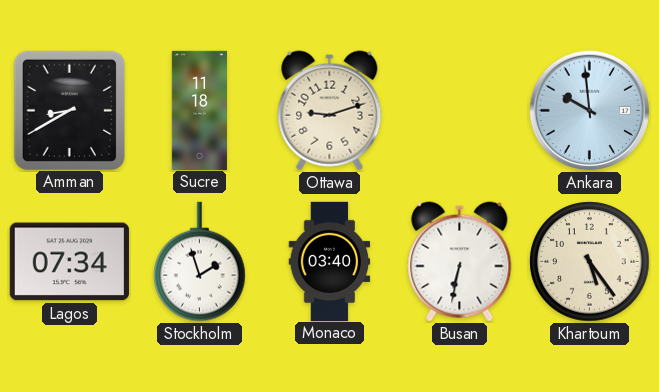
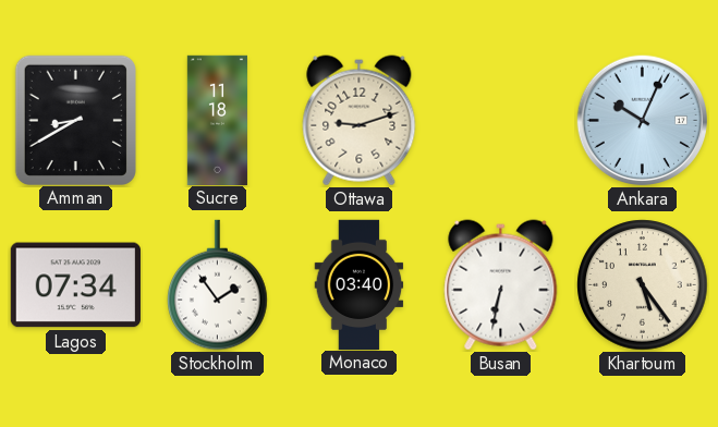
Ankara: 9:59 -> 10:04
Stockholm: 1:57 -> 1:54
